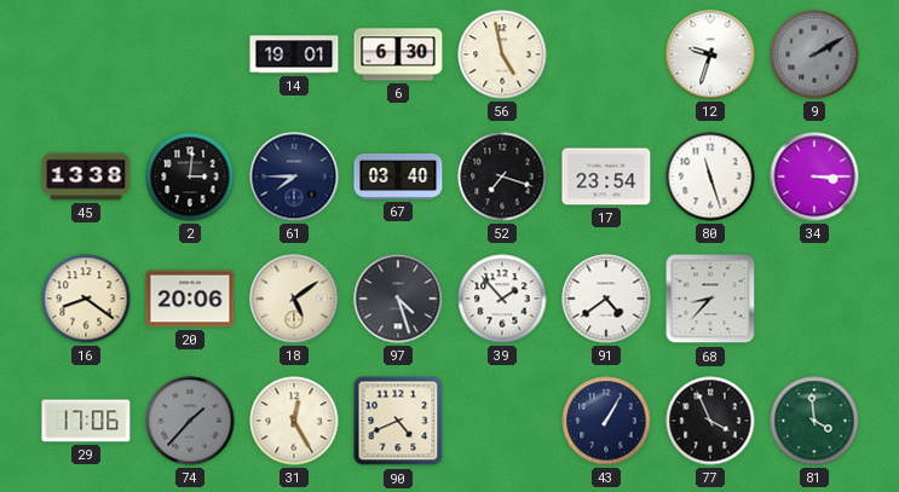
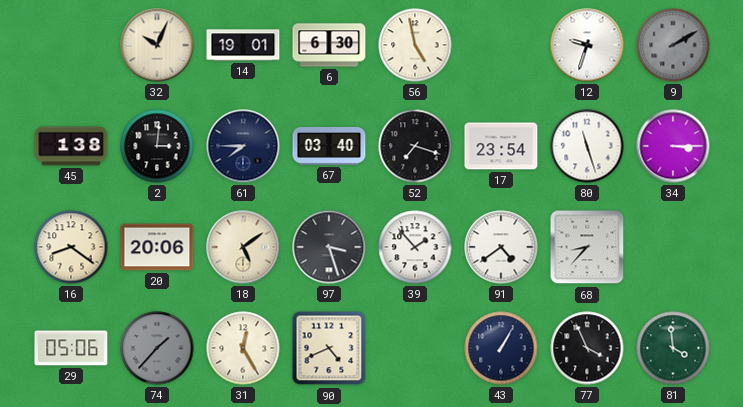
32: none -> 10:04
45: 13:38 -> 1:38
97: 4:27 -> 3:27
29: 17:06 -> 05:06
